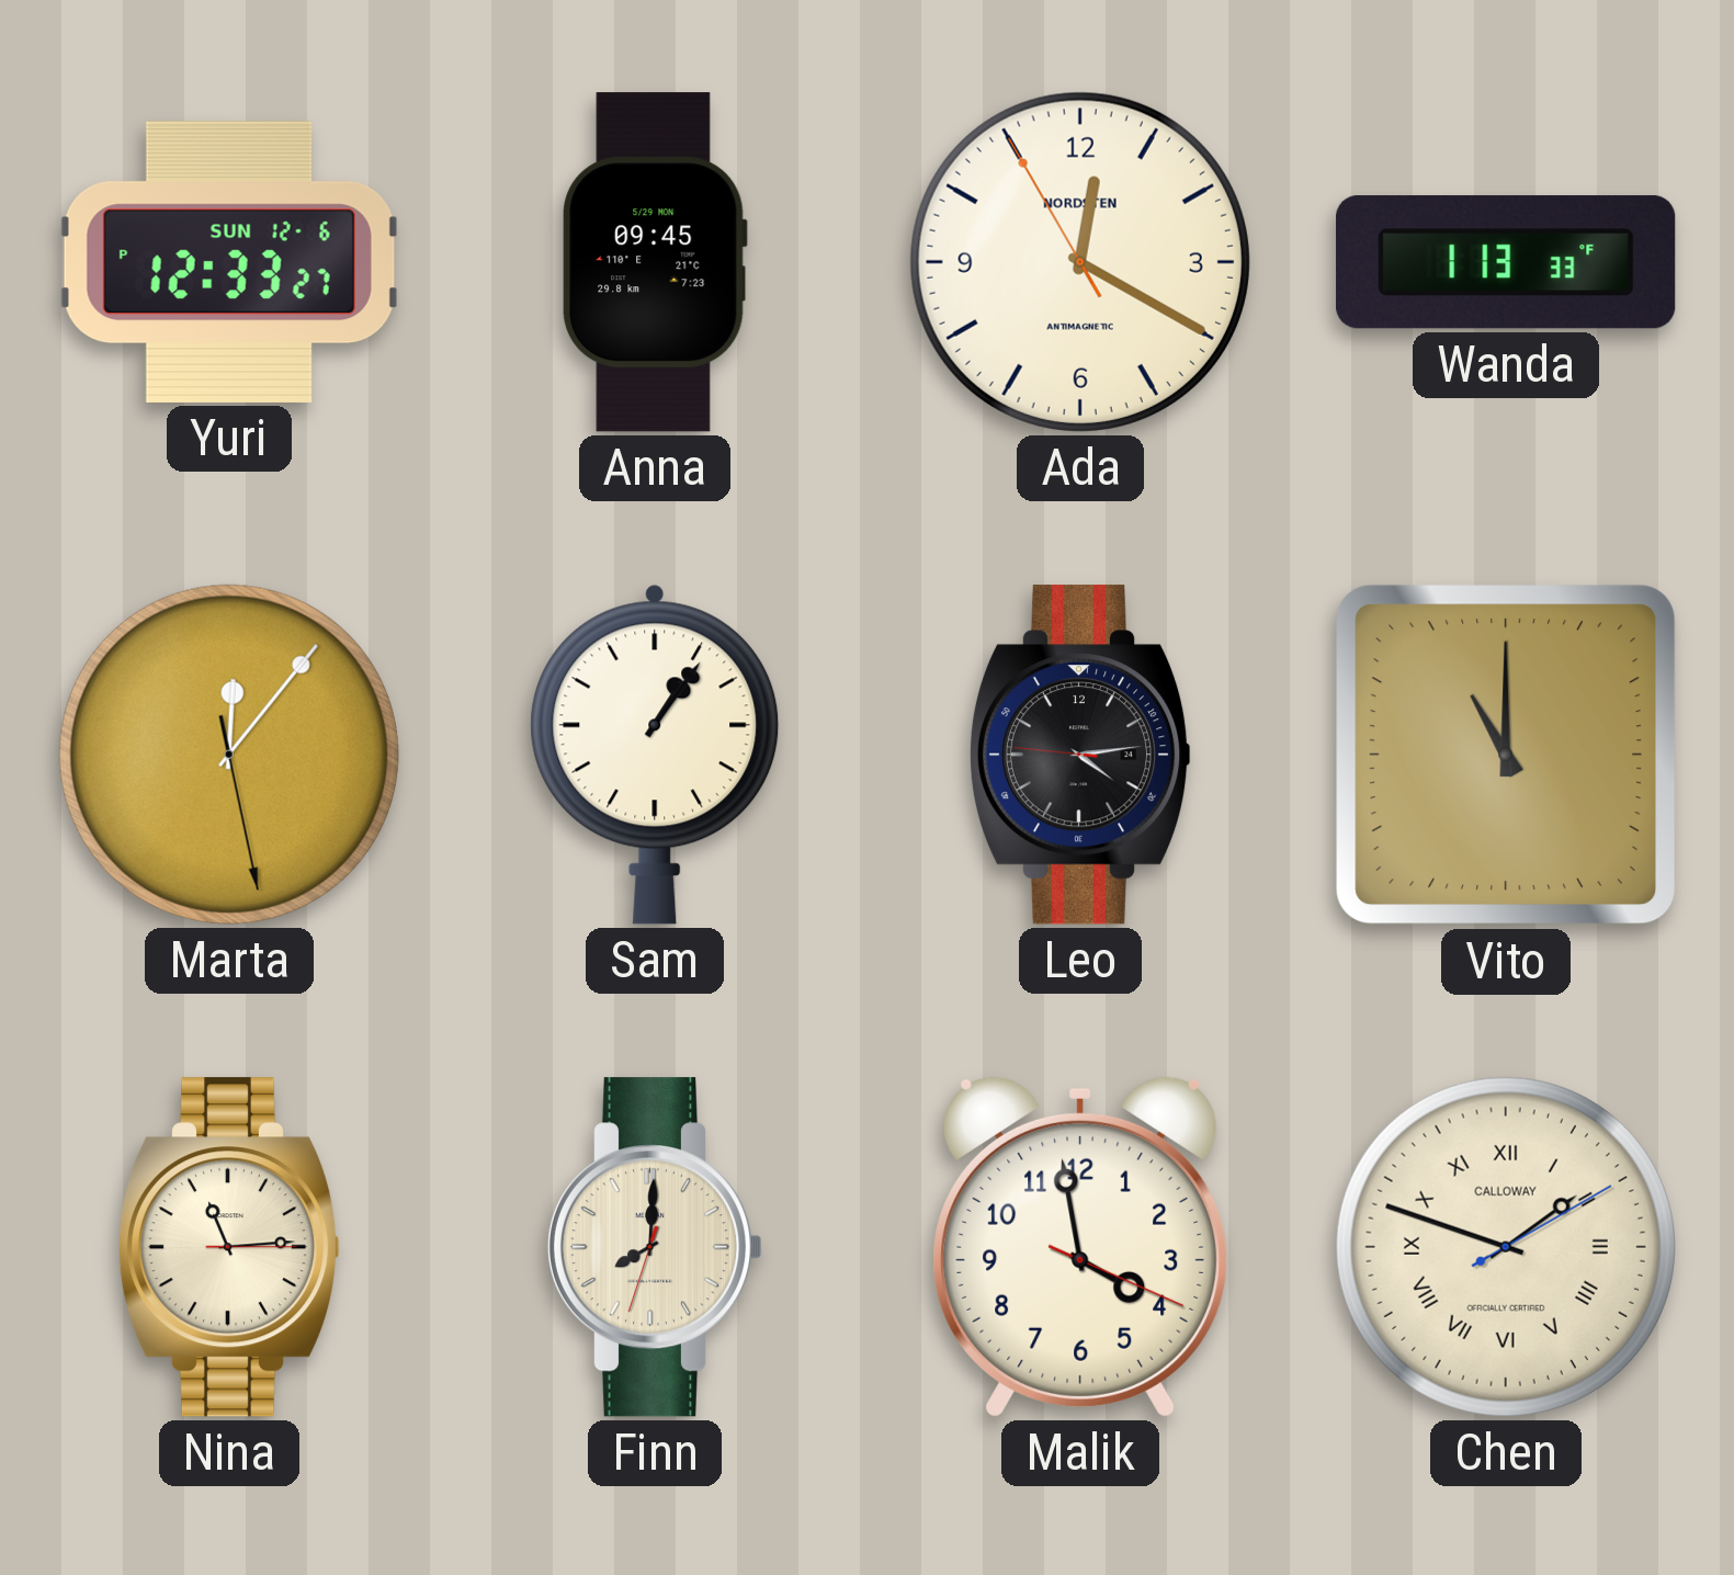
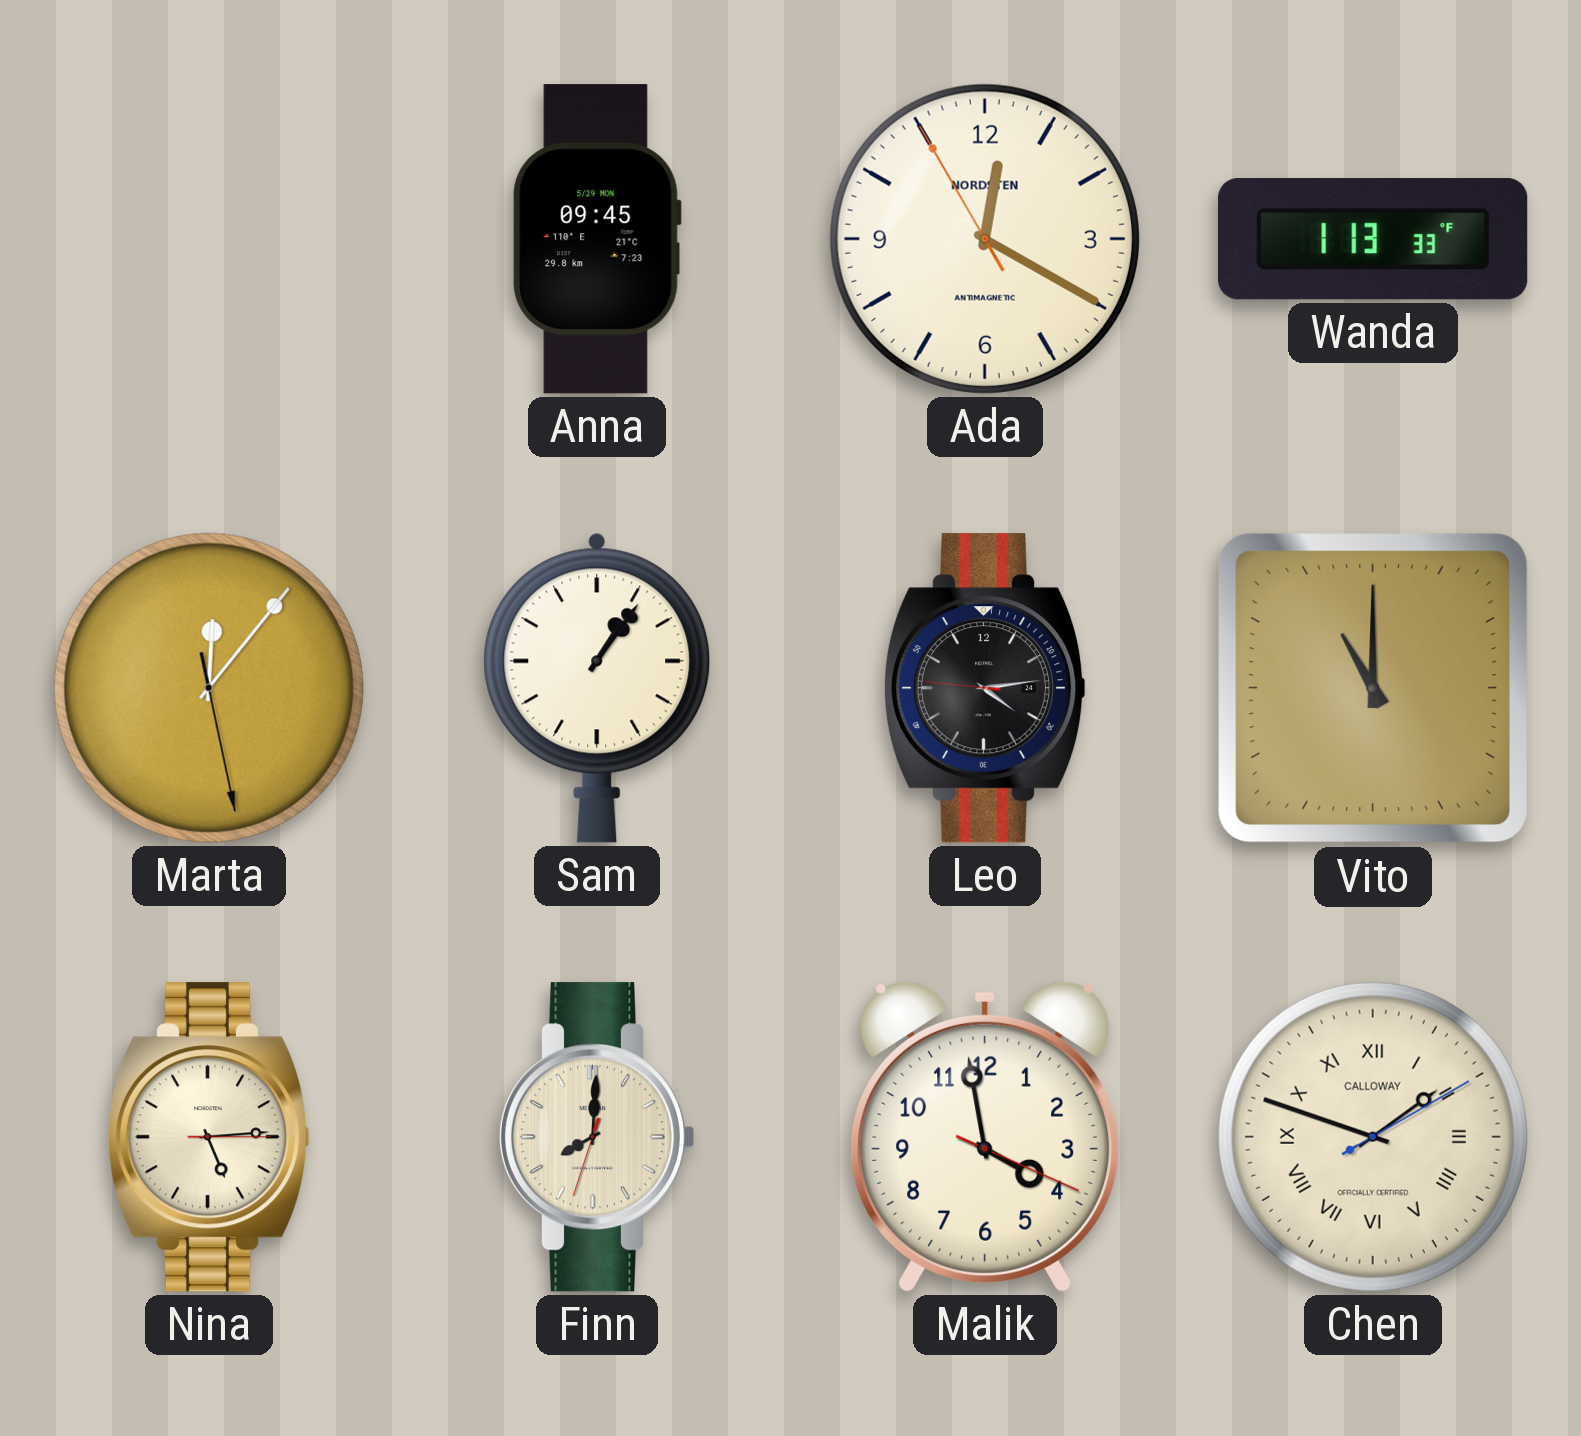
Yuri: 12:33 -> none
Nina: 11:14 -> 5:14
